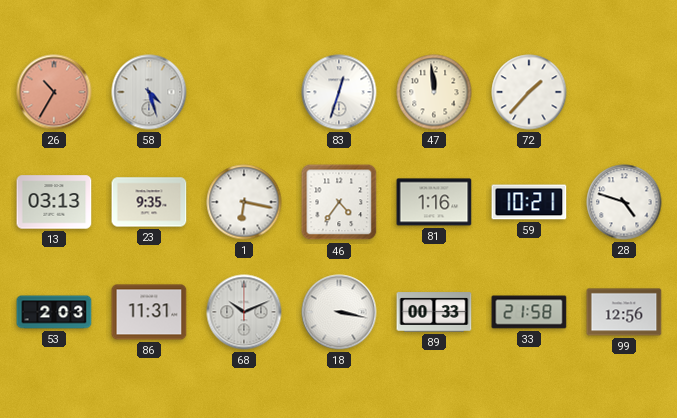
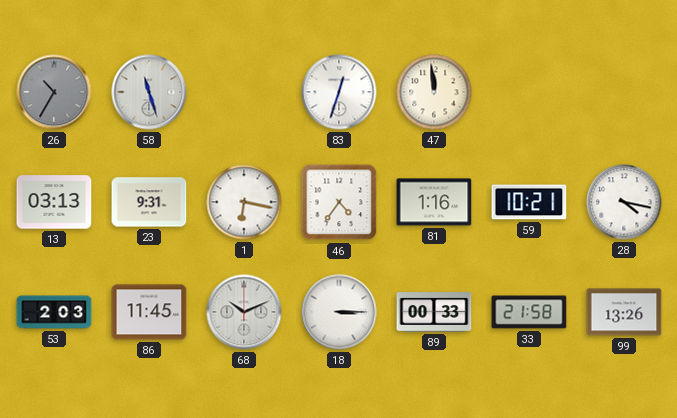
26 dial: salmon -> grey
58: 4:27 -> 11:27
72: 1:37 -> none
23: 9:35 -> 9:31
28: 4:48 -> 4:17
86: 11:31 -> 11:45
18: 3:17 -> 3:15
99: 12:56 -> 13:26
